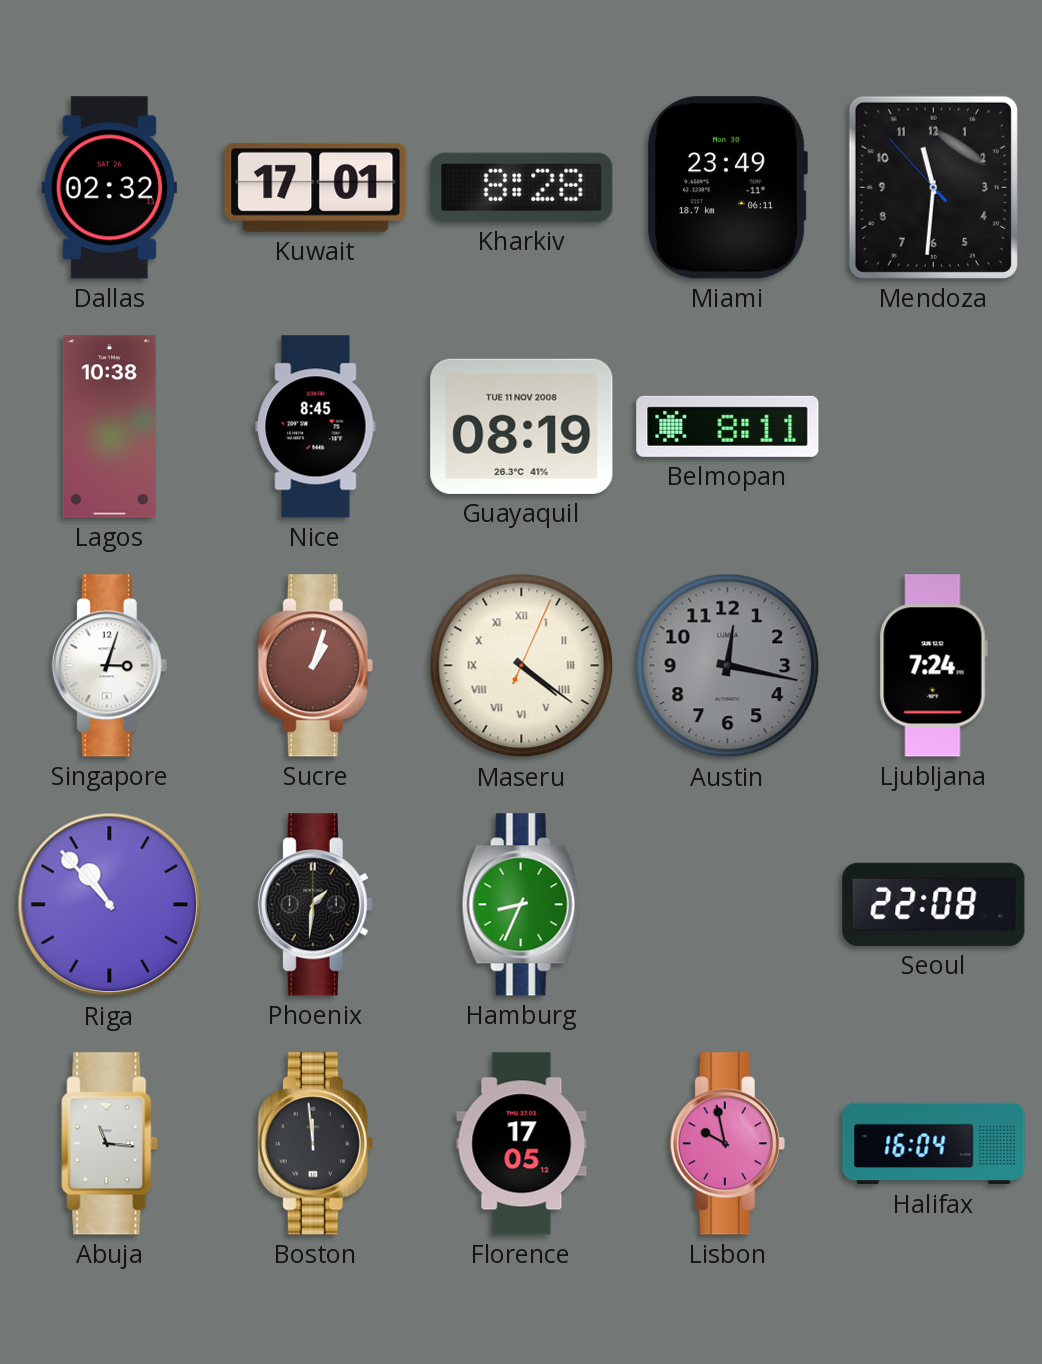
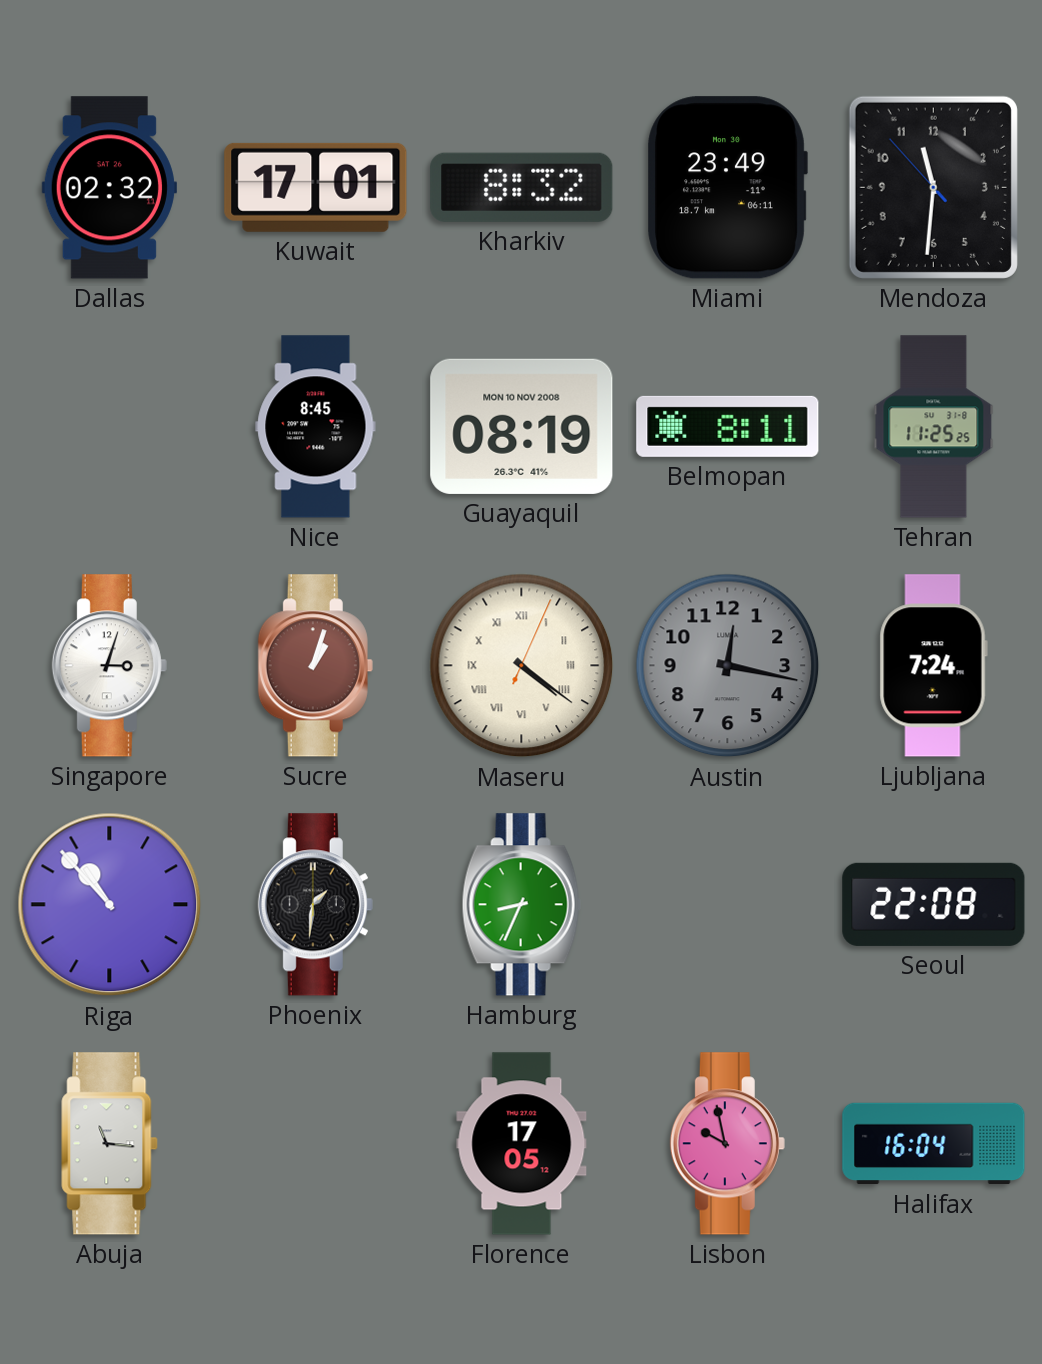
Kharkiv: 8:28 -> 8:32
Lagos: 10:38 -> none
Guayaquil date: TUE 11 NOV 2008 -> MON 10 NOV 2008
Tehran: none -> 11:25
Boston: 11:59 -> none
